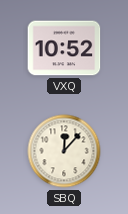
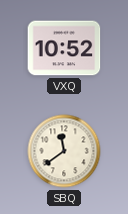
SBQ: 12:07 -> 11:39
